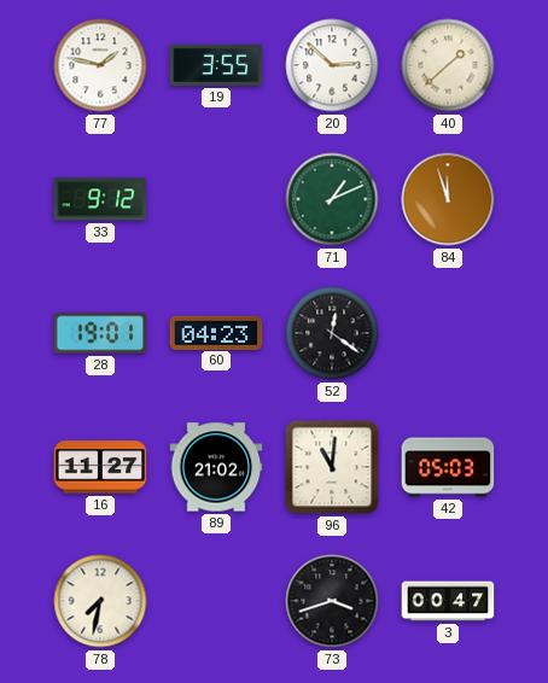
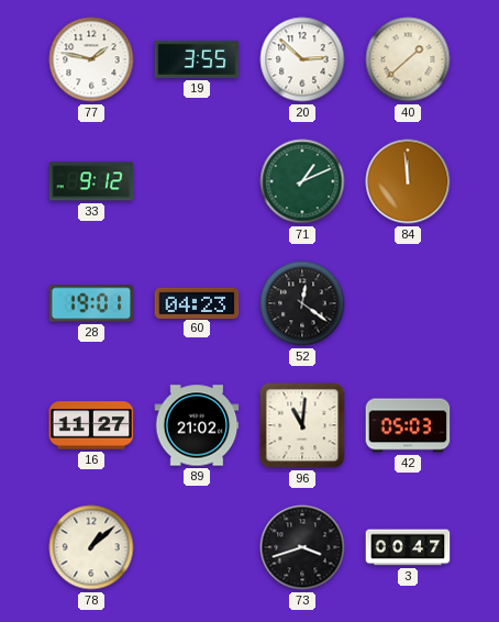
84: 11:57 -> 11:59
78: 7:32 -> 1:08
